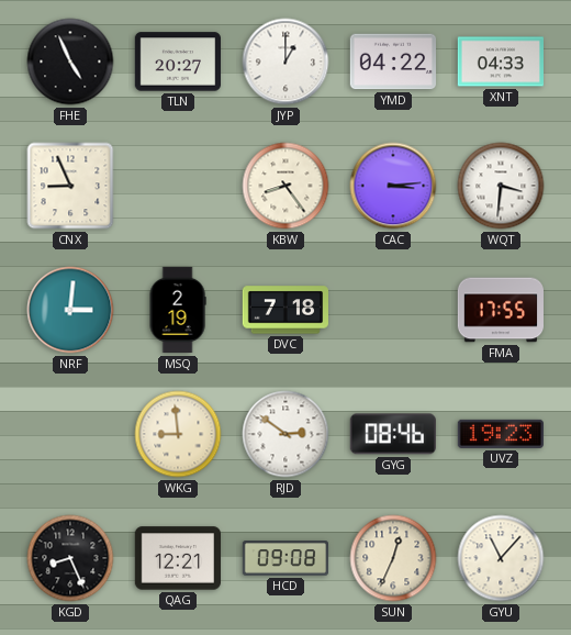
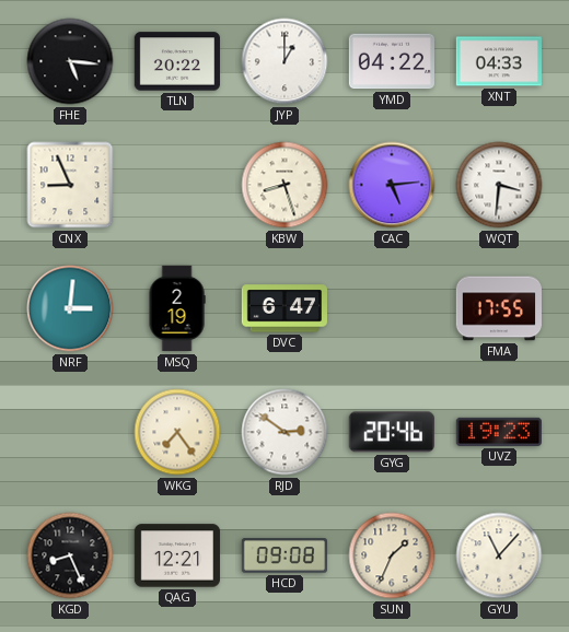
FHE: 4:56 -> 5:16
TLN: 20:27 -> 20:22
KBW: 8:24 -> 8:27
CAC: 3:14 -> 5:14
DVC: 7:18 -> 6:47
WKG: 8:59 -> 7:24
GYG: 08:46 -> 20:46
SUN: 12:34 -> 1:34
